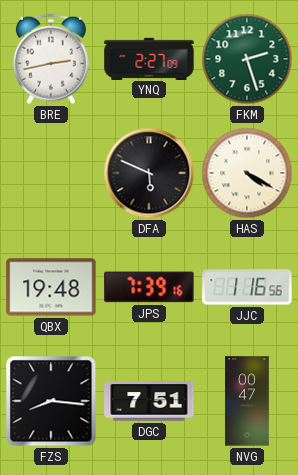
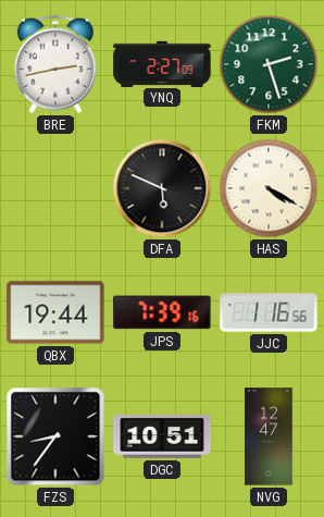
QBX: 19:48 -> 19:44
FZS: 8:16 -> 8:36
DGC: 7:51 -> 10:51
NVG: 00:47 -> 12:47
